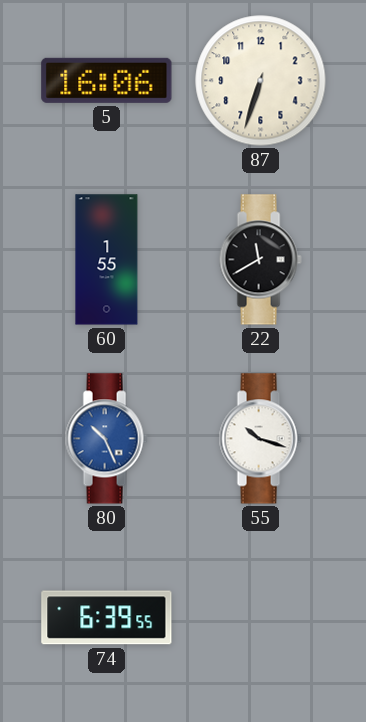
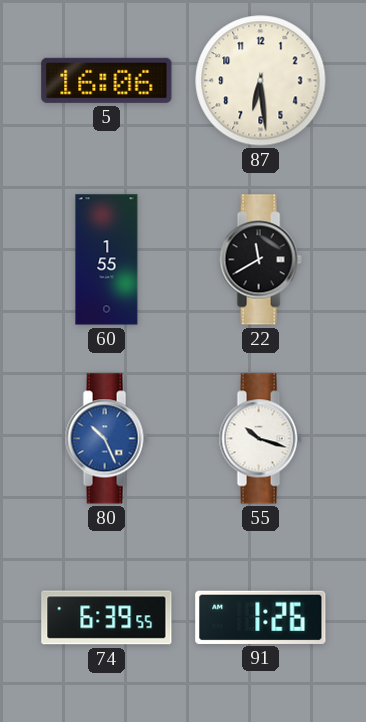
87: 6:33 -> 6:29
91: none -> 1:26
